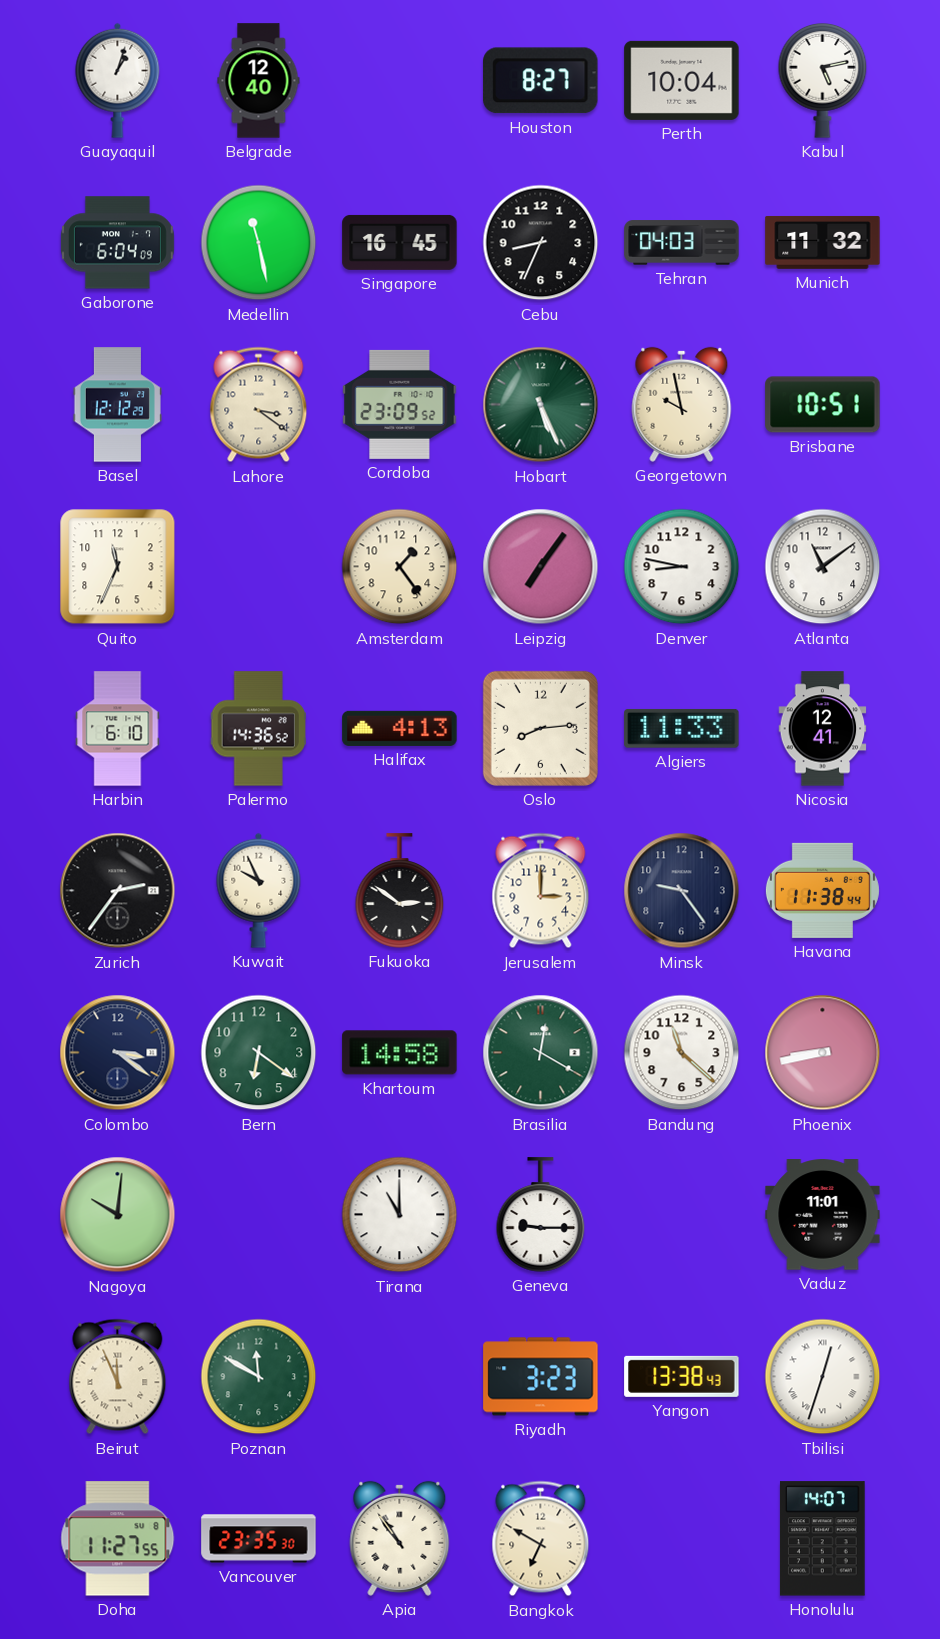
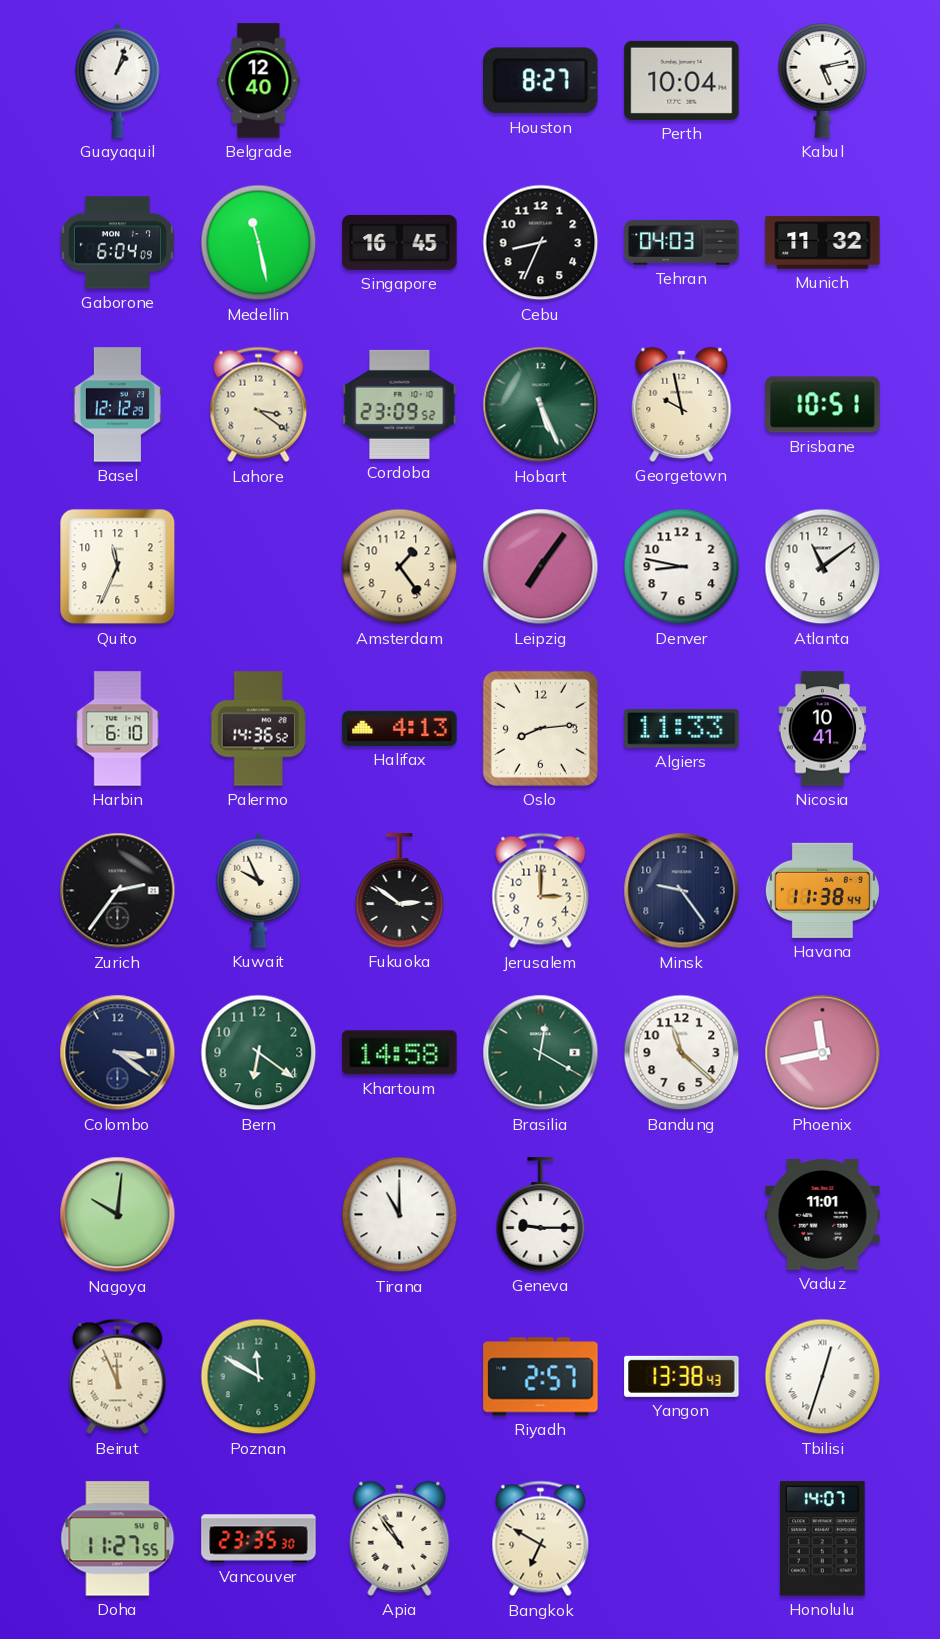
Nicosia: 12:41 -> 10:41
Phoenix: 8:43 -> 11:43
Riyadh: 3:23 -> 2:57
